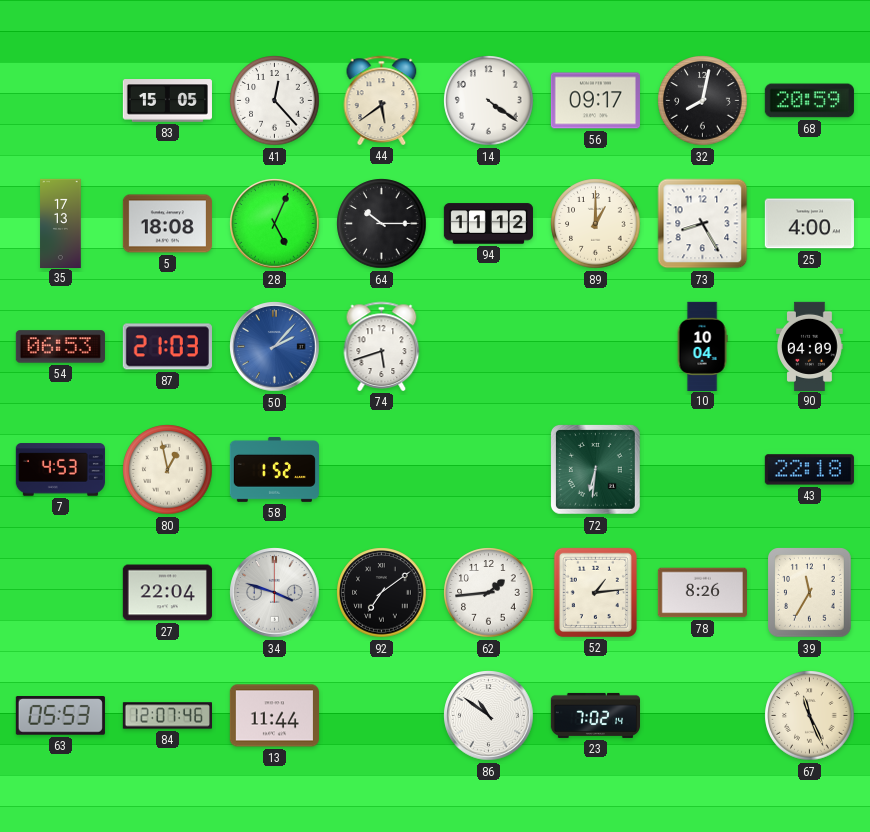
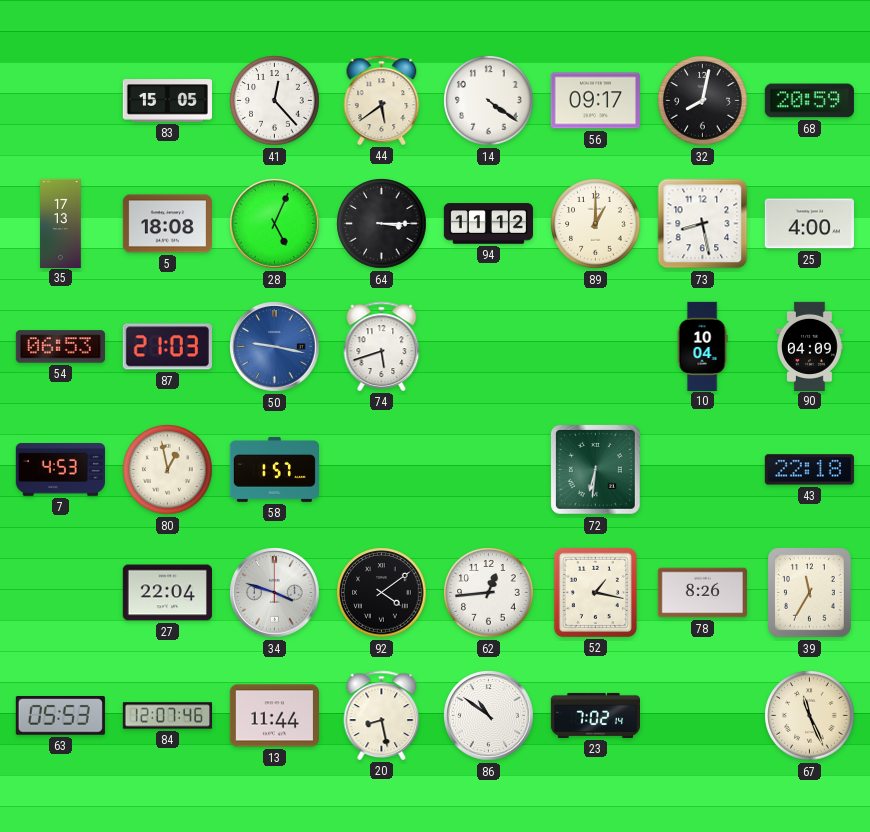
64: 10:15 -> 3:15
73: 8:25 -> 8:28
50: 2:07 -> 9:17
58: 1:52 -> 1:57
92: 7:09 -> 4:09
62: 1:44 -> 12:44
52: 1:14 -> 1:17
20: none -> 8:28
